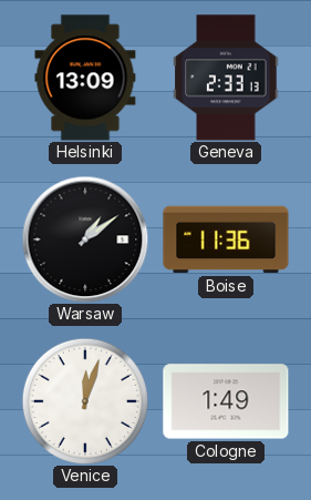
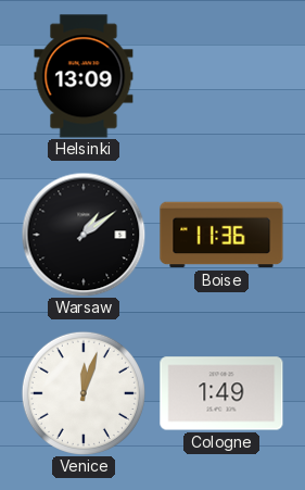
Geneva: 2:33 -> none
